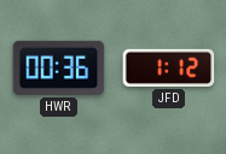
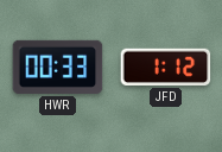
HWR: 00:36 -> 00:33
